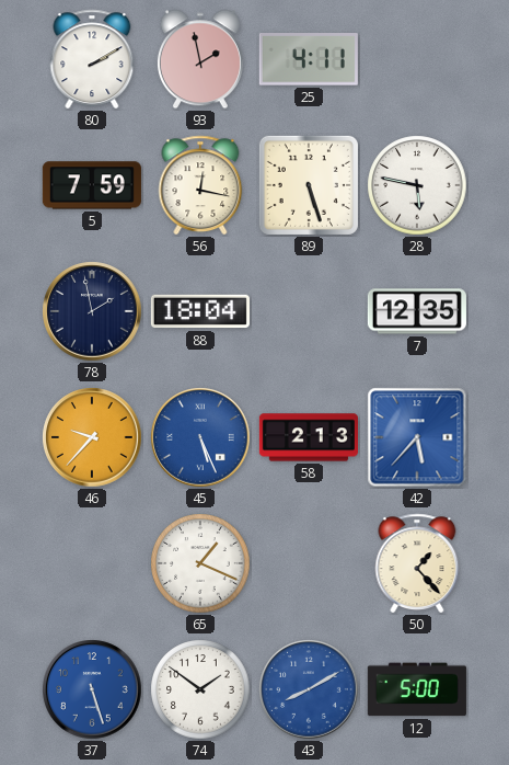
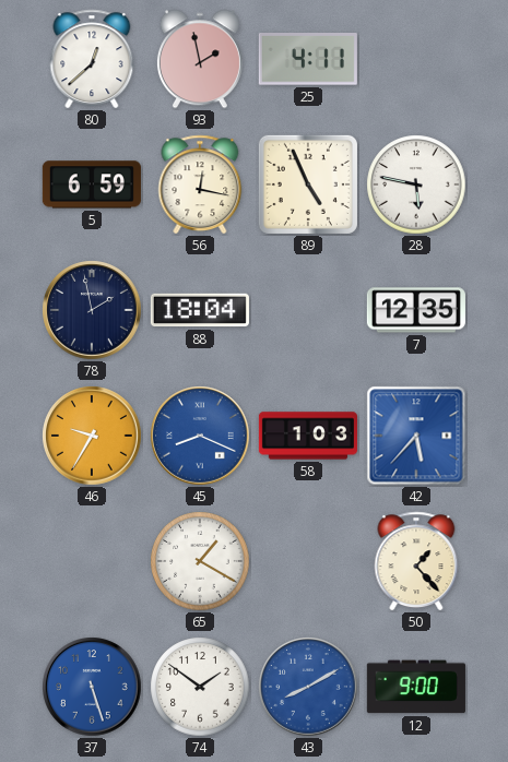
80: 2:10 -> 12:38
5: 7:59 -> 6:59
89: 5:27 -> 4:56
46: 9:37 -> 9:35
45: 5:26 -> 8:19
58: 2:13 -> 1:03
65: 1:19 -> 1:20
12: 5:00 -> 9:00
